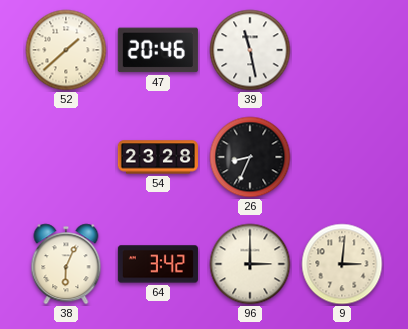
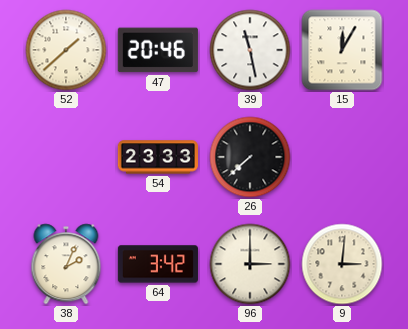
15: none -> 12:05
54: 23:28 -> 23:33
26: 8:34 -> 7:38
38: 6:04 -> 2:04
